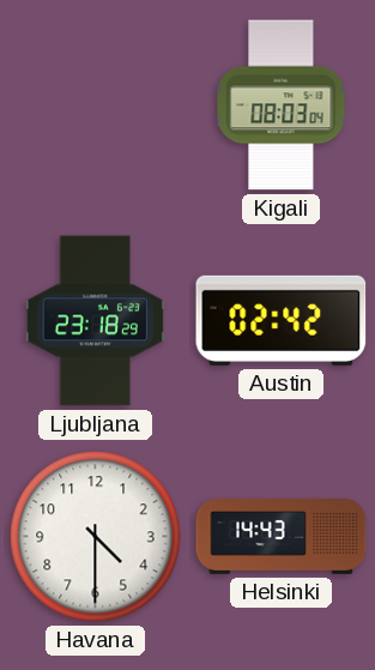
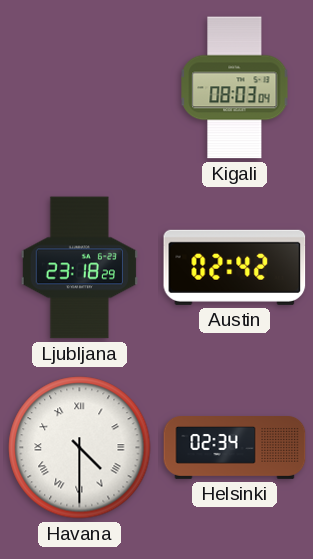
Havana numerals: Arabic -> Roman
Helsinki: 14:43 -> 02:34
